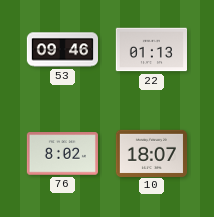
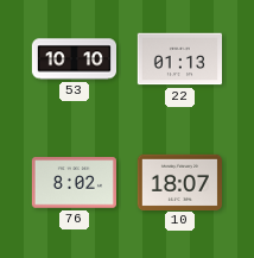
53: 09:46 -> 10:10
